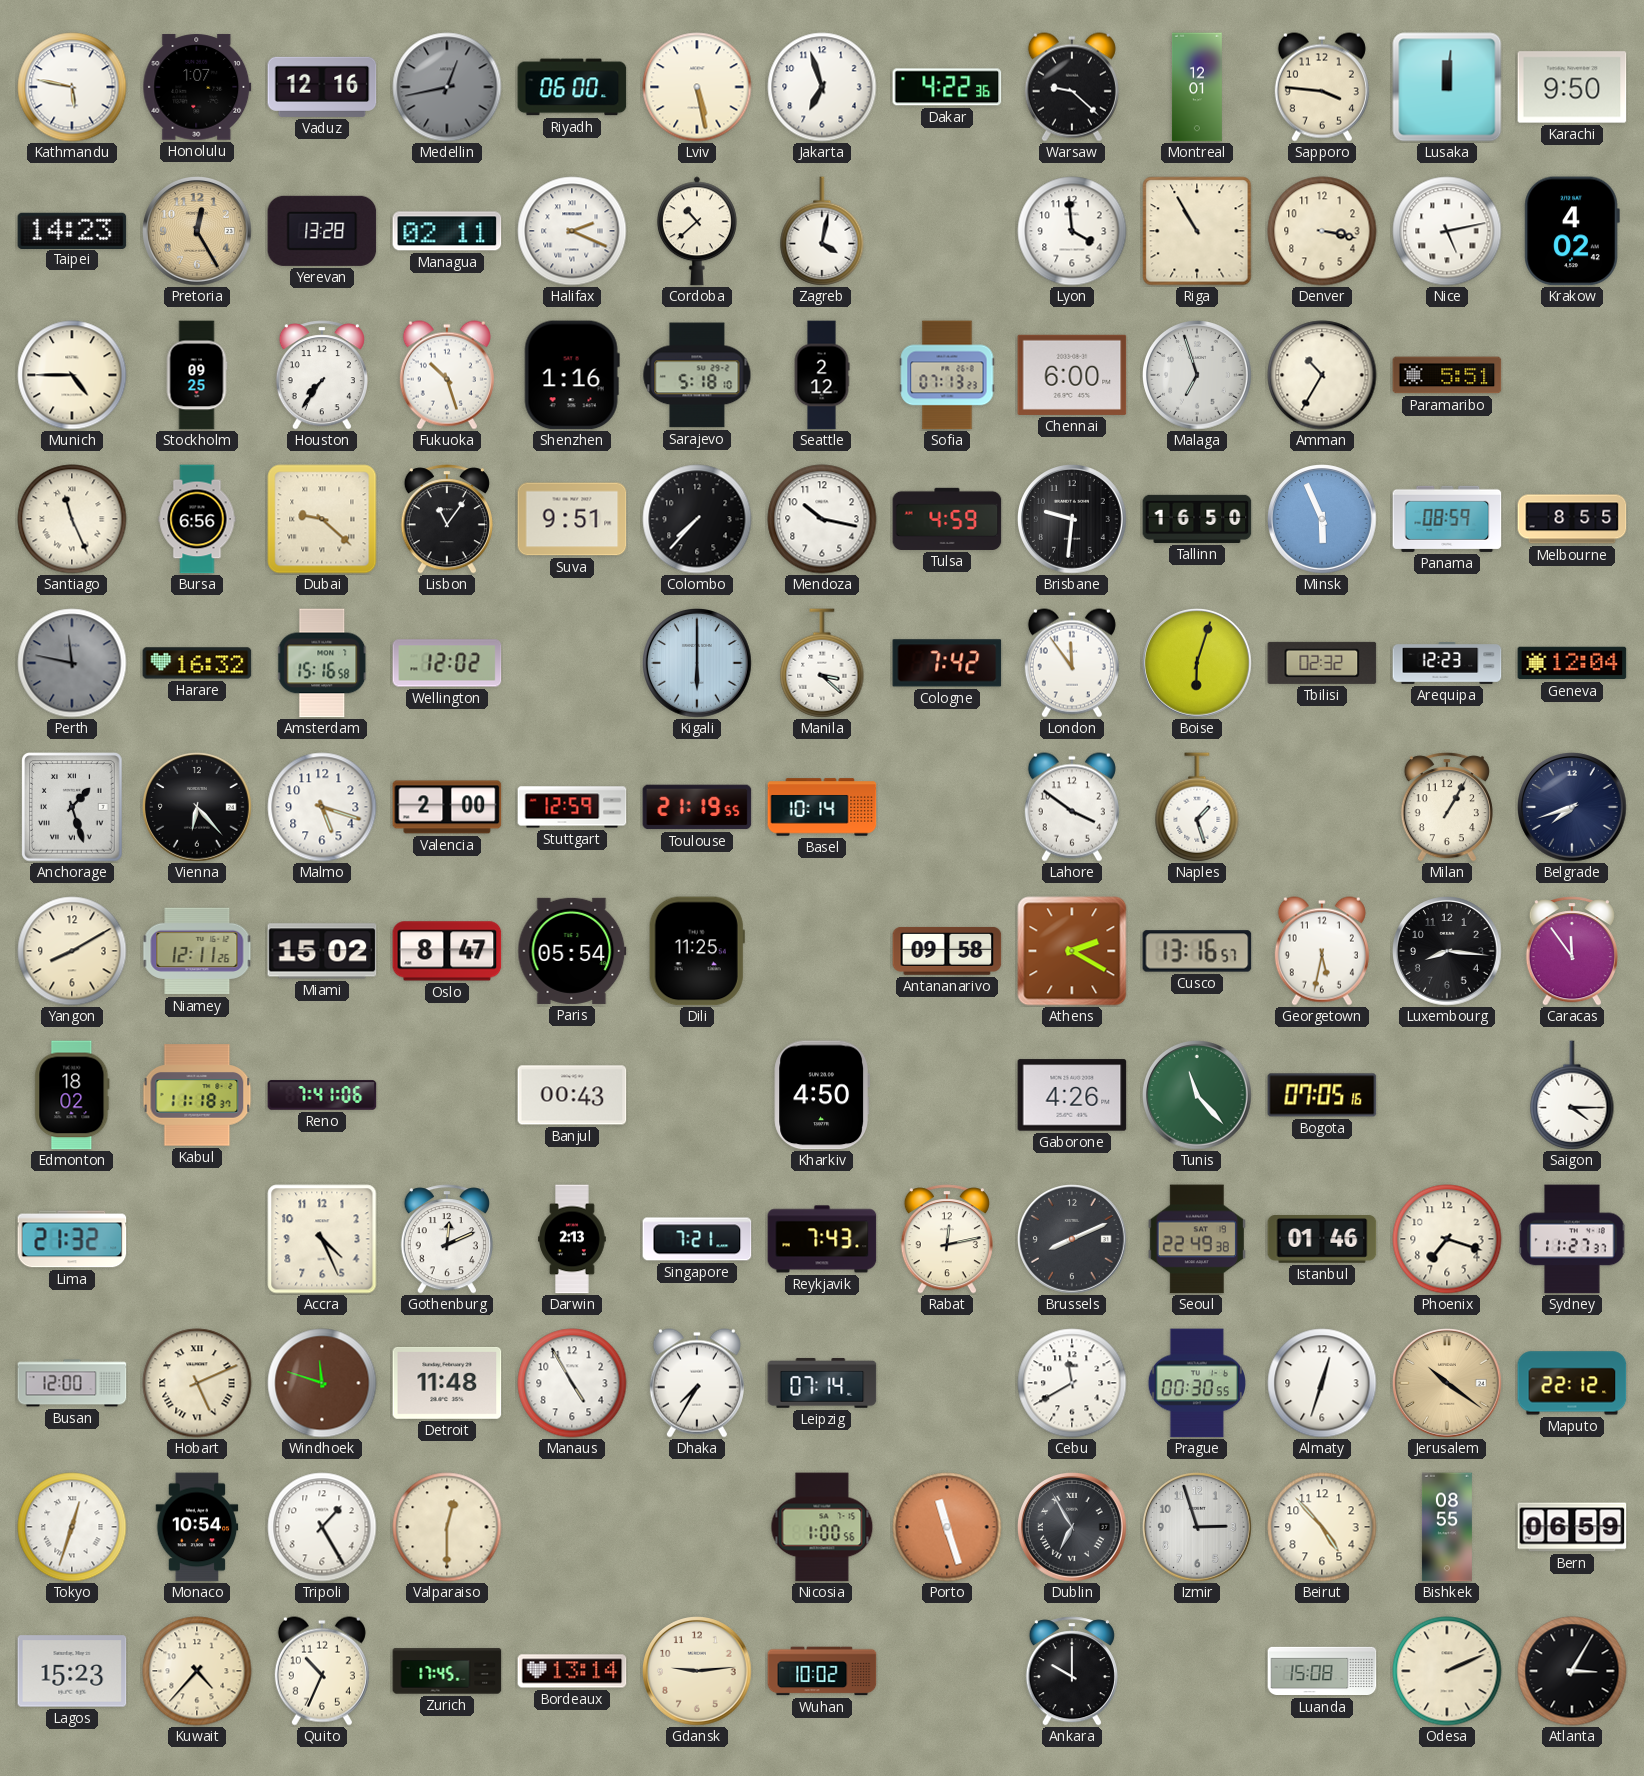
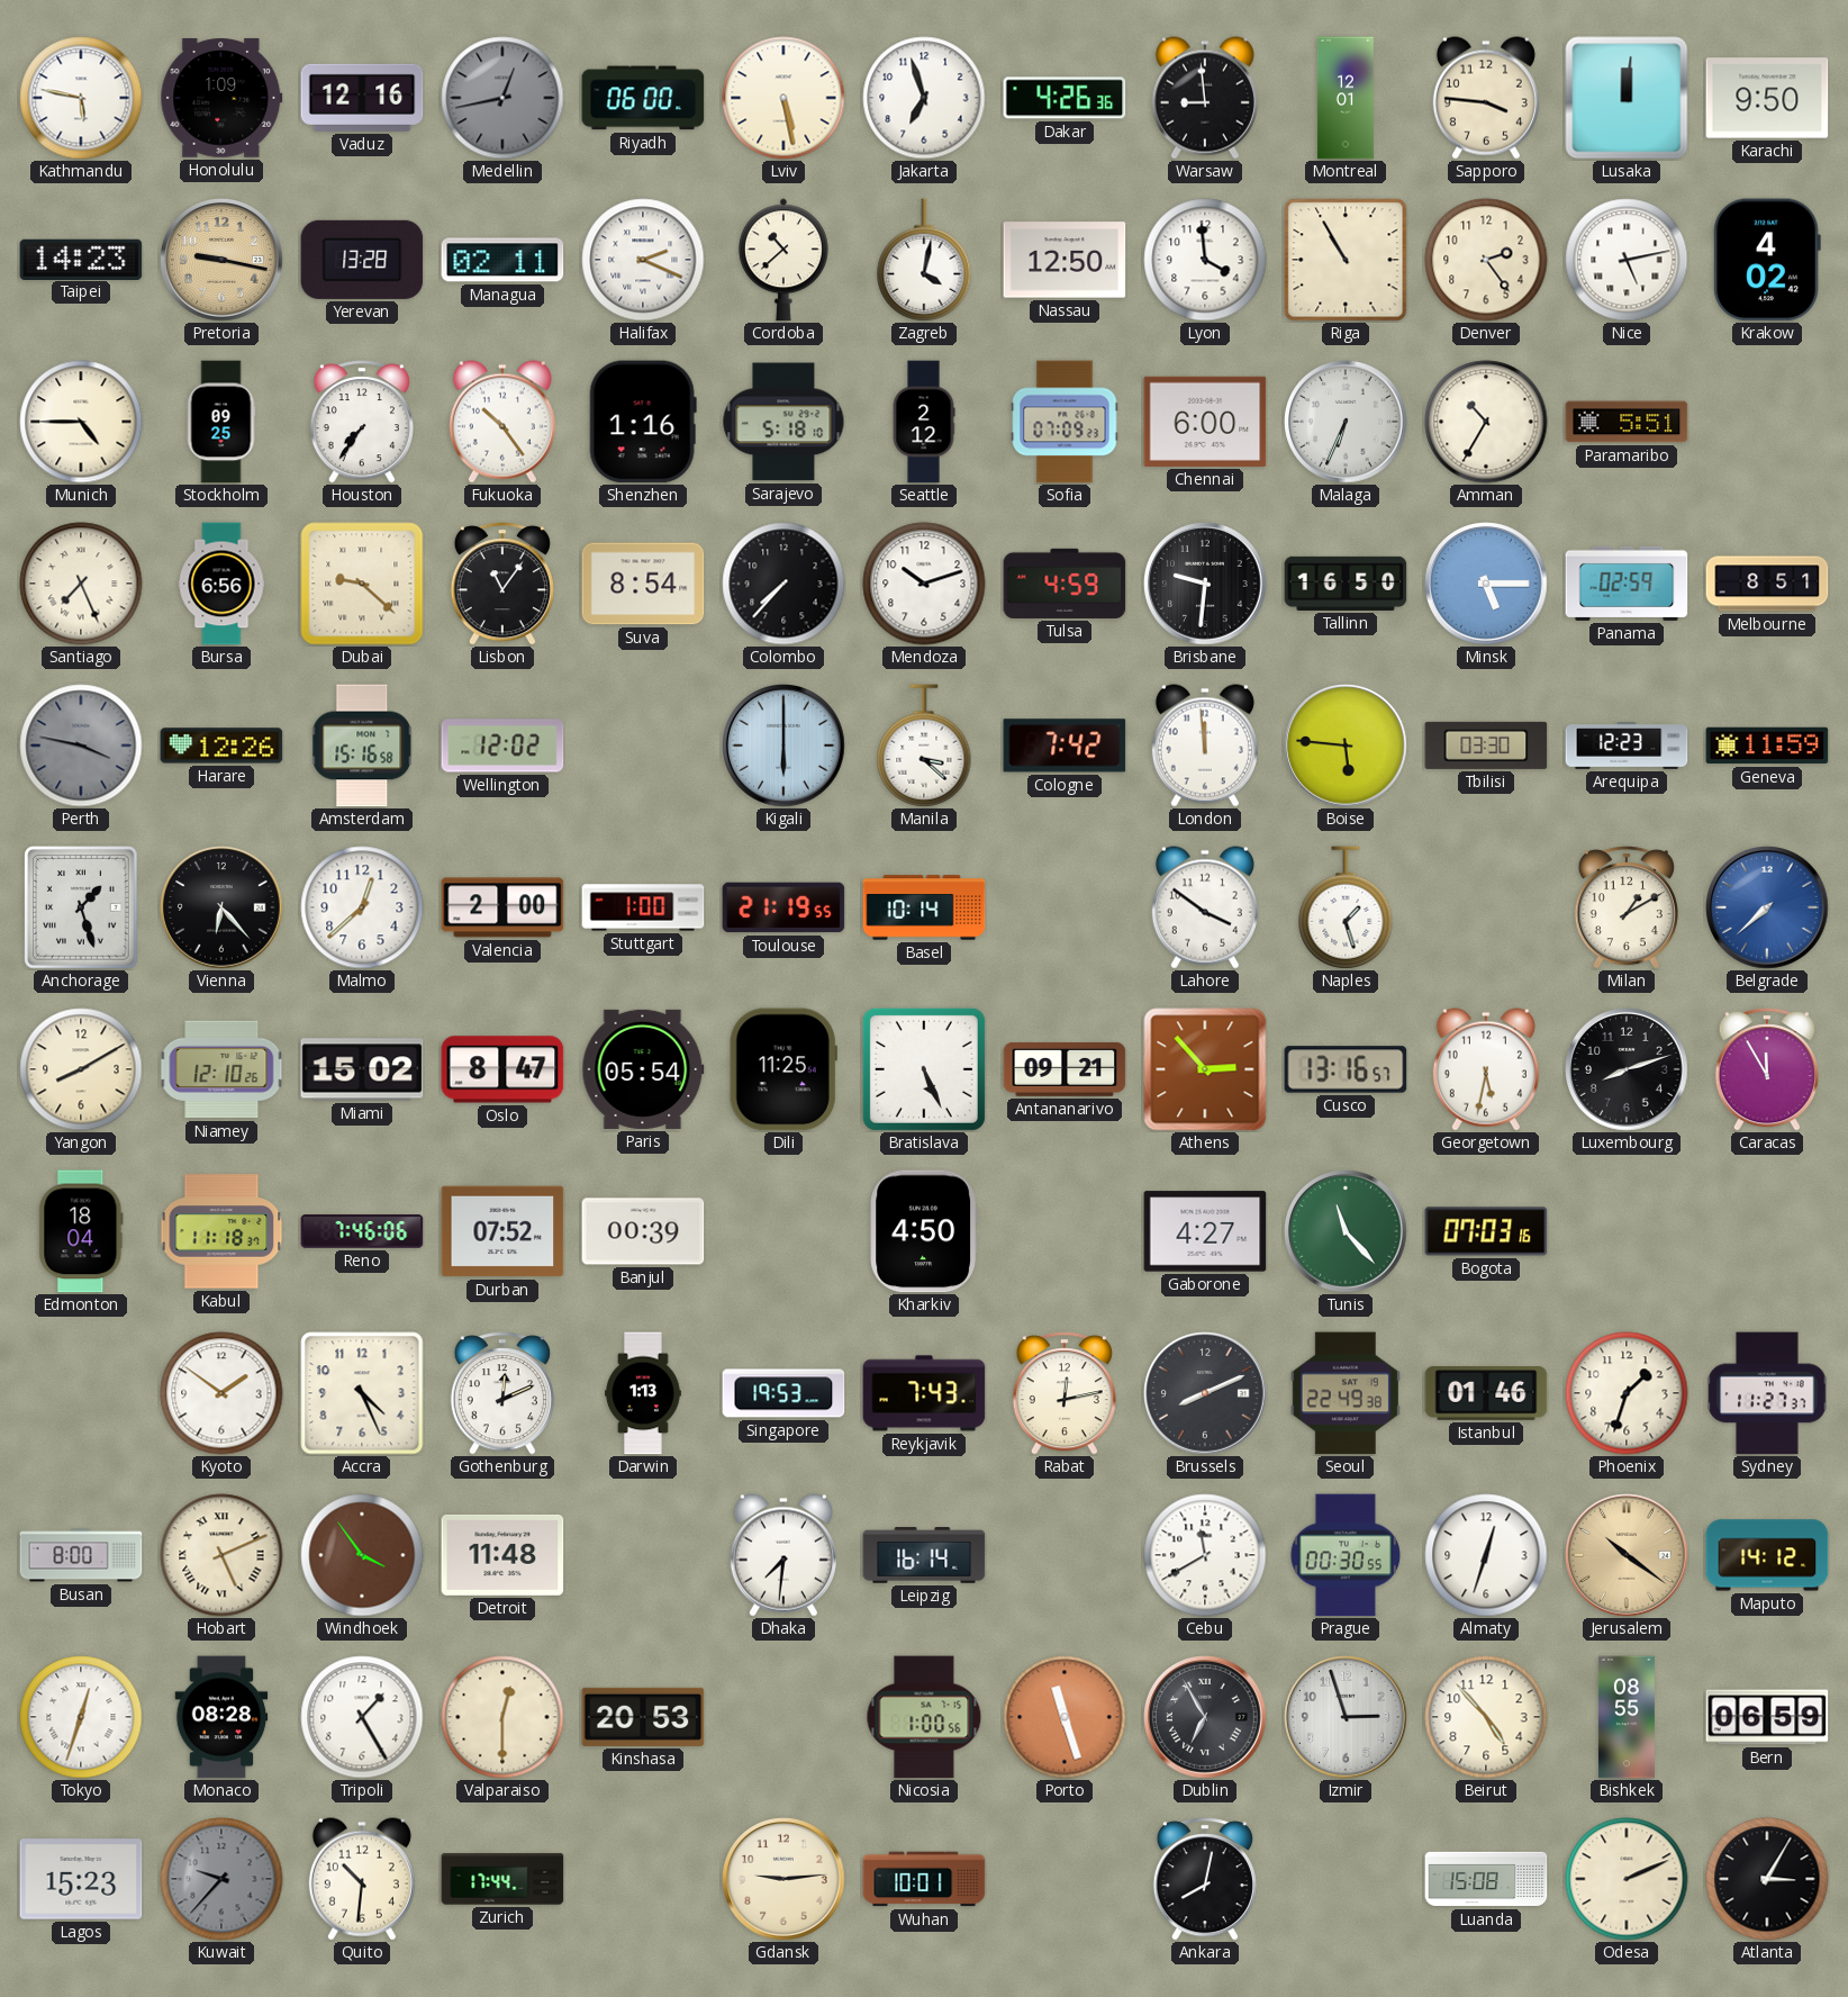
Honolulu: 1:07 -> 1:09
Dakar: 4:22 -> 4:26
Warsaw: 9:22 -> 8:59
Pretoria: 12:25 -> 9:17
Nassau: none -> 12:50
Denver: 3:17 -> 2:24
Fukuoka: 10:27 -> 10:24
Sofia: 07:13 -> 07:09
Malaga: 6:57 -> 6:34
Santiago: 11:26 -> 7:26
Suva: 9:51 -> 8:54
Mendoza: 10:17 -> 10:12
Minsk: 5:56 -> 5:15
Panama: 08:59 -> 02:59
Melbourne: 8:55 -> 8:51
Perth: 11:47 -> 3:47
Harare: 16:32 -> 12:26
London: 11:54 -> 11:59
Boise: 6:03 -> 5:46
Tbilisi: 02:32 -> 03:30
Geneva: 12:04 -> 11:59
Malmo: 5:18 -> 12:38
Stuttgart: 12:59 -> 1:00
Milan: 1:05 -> 1:10
Belgrade: 7:42 -> 7:38
Belgrade dial: navy -> blue
Niamey: 12:11 -> 12:10
Bratislava: none -> 5:26
Antananarivo: 09:58 -> 09:21
Athens: 2:20 -> 2:53
Luxembourg: 8:16 -> 8:12
Caracas: 11:54 -> 11:55
Edmonton: 18:02 -> 18:04
Reno: 7:41 -> 7:46
Durban: none -> 07:52
Banjul: 00:43 -> 00:39
Gaborone: 4:26 -> 4:27
Bogota: 07:05 -> 07:03
Saigon: 4:15 -> none
Lima: 21:32 -> none
Kyoto: none -> 1:51
Darwin: 2:13 -> 1:13
Singapore: 7:21 -> 19:53
Phoenix: 7:18 -> 1:33
Busan: 12:00 -> 8:00
Windhoek: 11:48 -> 3:54
Manaus: 4:55 -> none
Dhaka: 7:35 -> 7:31
Leipzig: 07:14 -> 16:14
Maputo: 22:12 -> 14:12
Monaco: 10:54 -> 08:28
Kinshasa: none -> 20:53
Kuwait: 4:37 -> 9:37
Kuwait dial: cream -> grey
Quito: 10:34 -> 10:31
Zurich: 17:45 -> 17:44
Bordeaux: 13:14 -> none
Wuhan: 10:02 -> 10:01
Ankara: 10:00 -> 8:02
